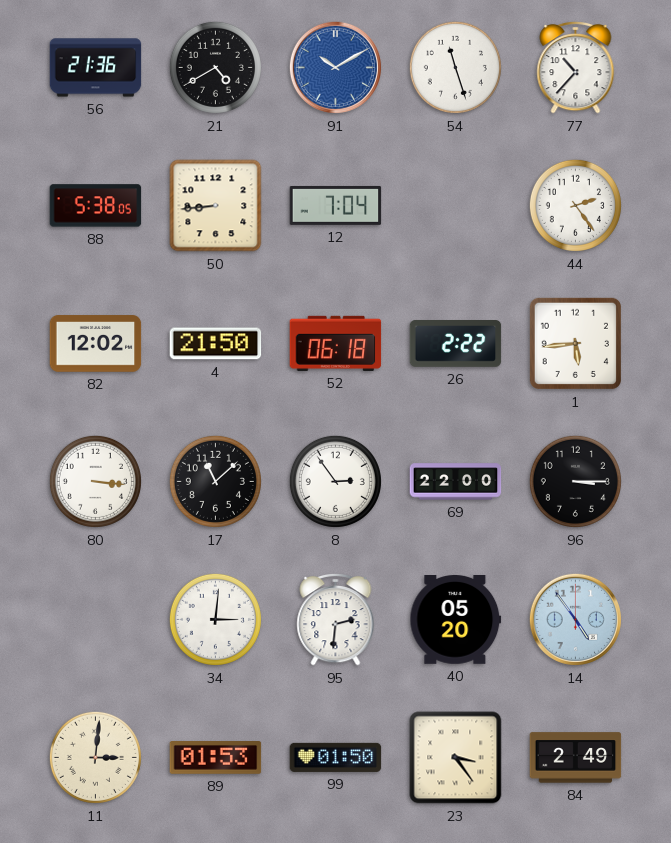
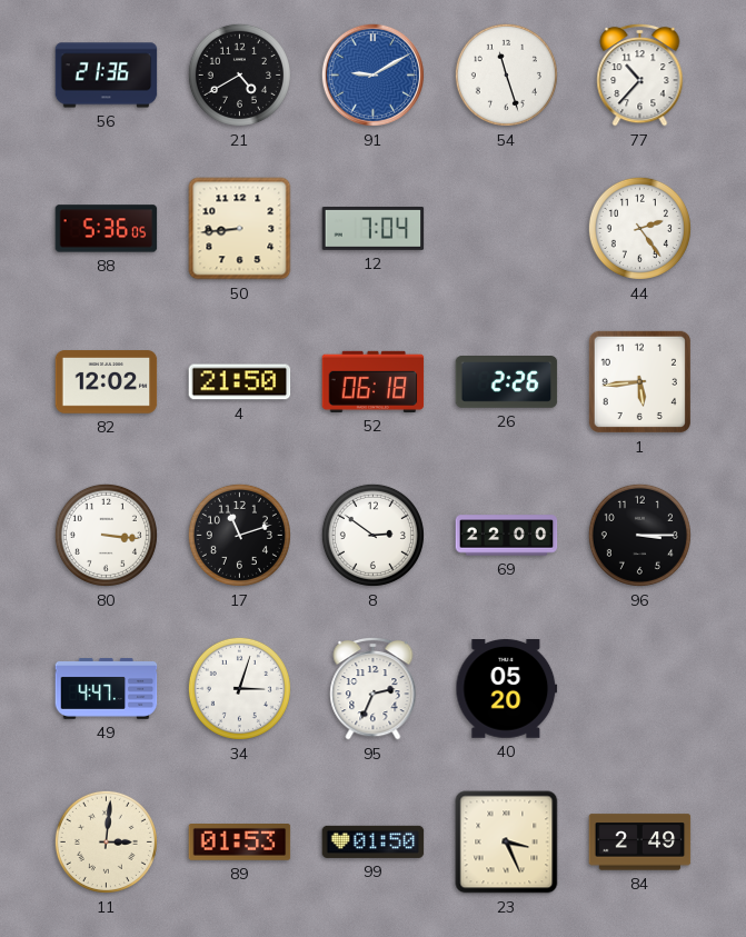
91: 10:10 -> 9:10
88: 5:38 -> 5:36
26: 2:22 -> 2:26
17: 11:08 -> 11:12
8: 2:54 -> 2:51
49: none -> 4:47
34: 3:01 -> 3:03
95: 2:31 -> 2:34
14: 4:54 -> none
23: 3:24 -> 3:26
